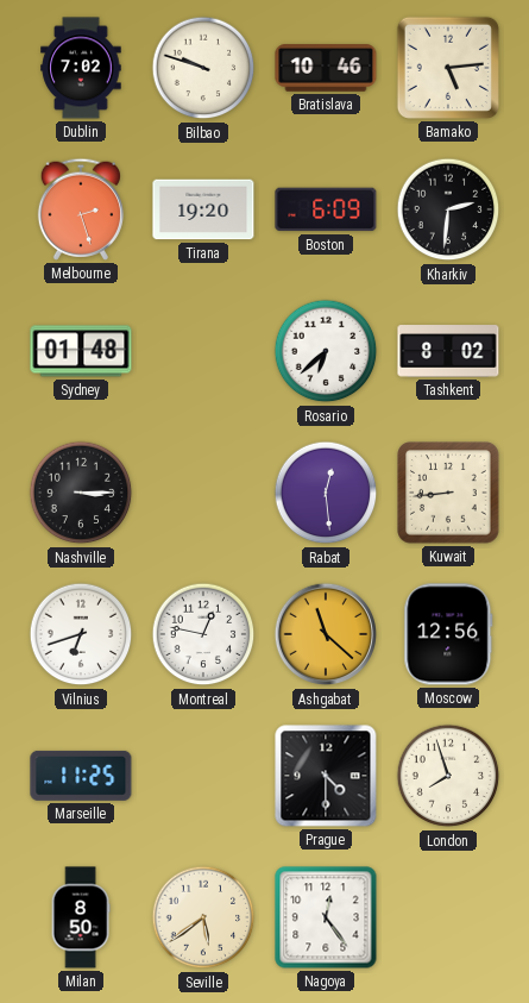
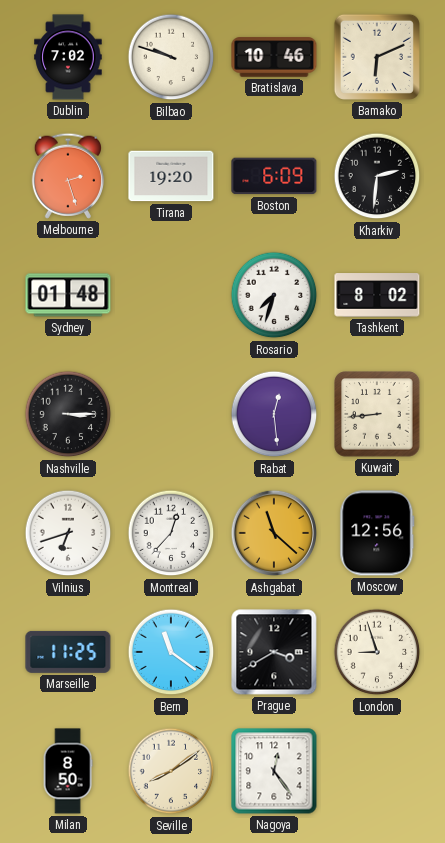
Bamako: 5:14 -> 6:11
Rosario: 6:38 -> 7:33
Montreal: 12:47 -> 12:37
Bern: none -> 11:21
Prague: 4:30 -> 3:40
London: 7:57 -> 8:57
Seville: 5:39 -> 8:09
